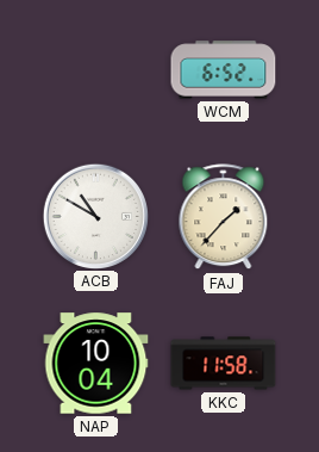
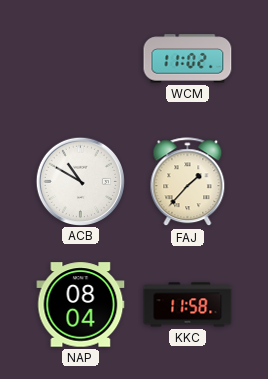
WCM: 6:52 -> 11:02
NAP: 10:04 -> 08:04
